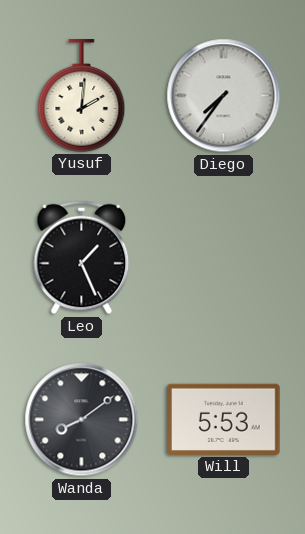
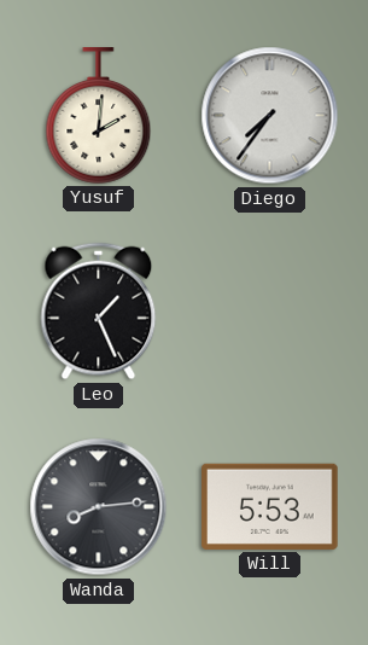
Wanda: 8:09 -> 8:14
